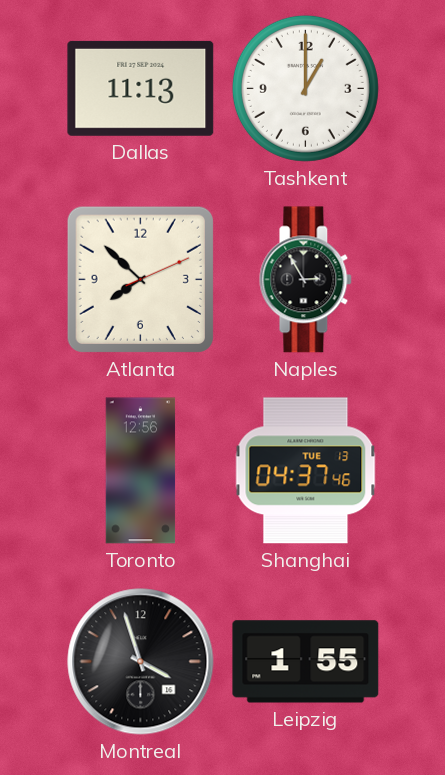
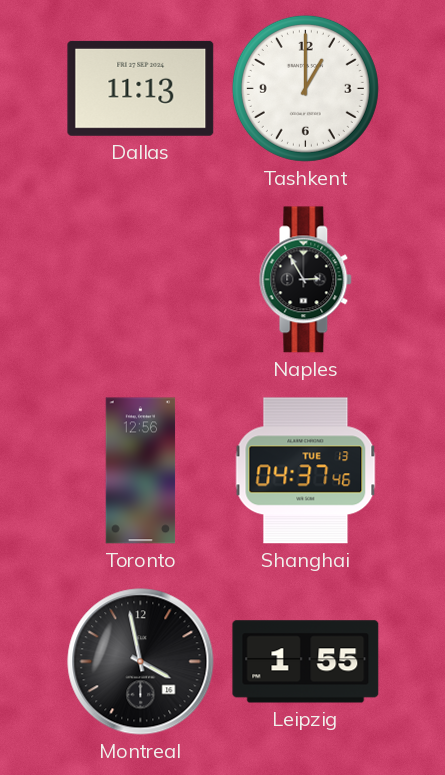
Atlanta: 7:52 -> none
Montreal: 3:57 -> 3:58
